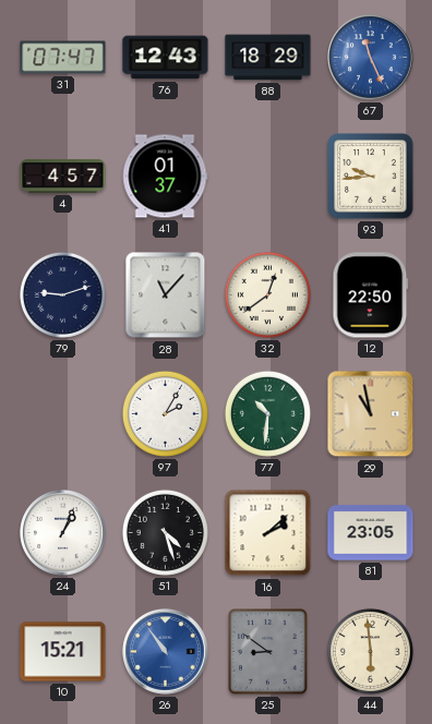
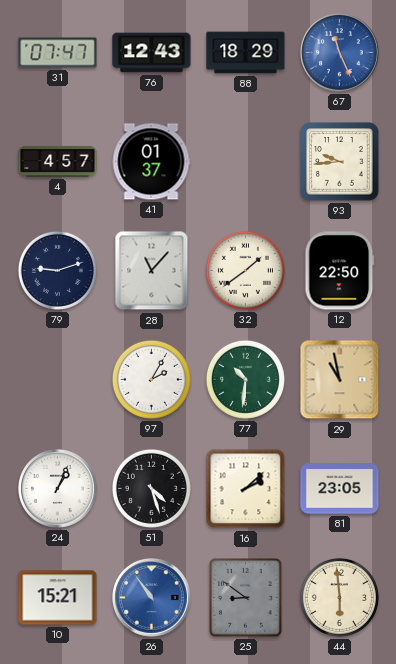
32: 12:39 -> 1:39
